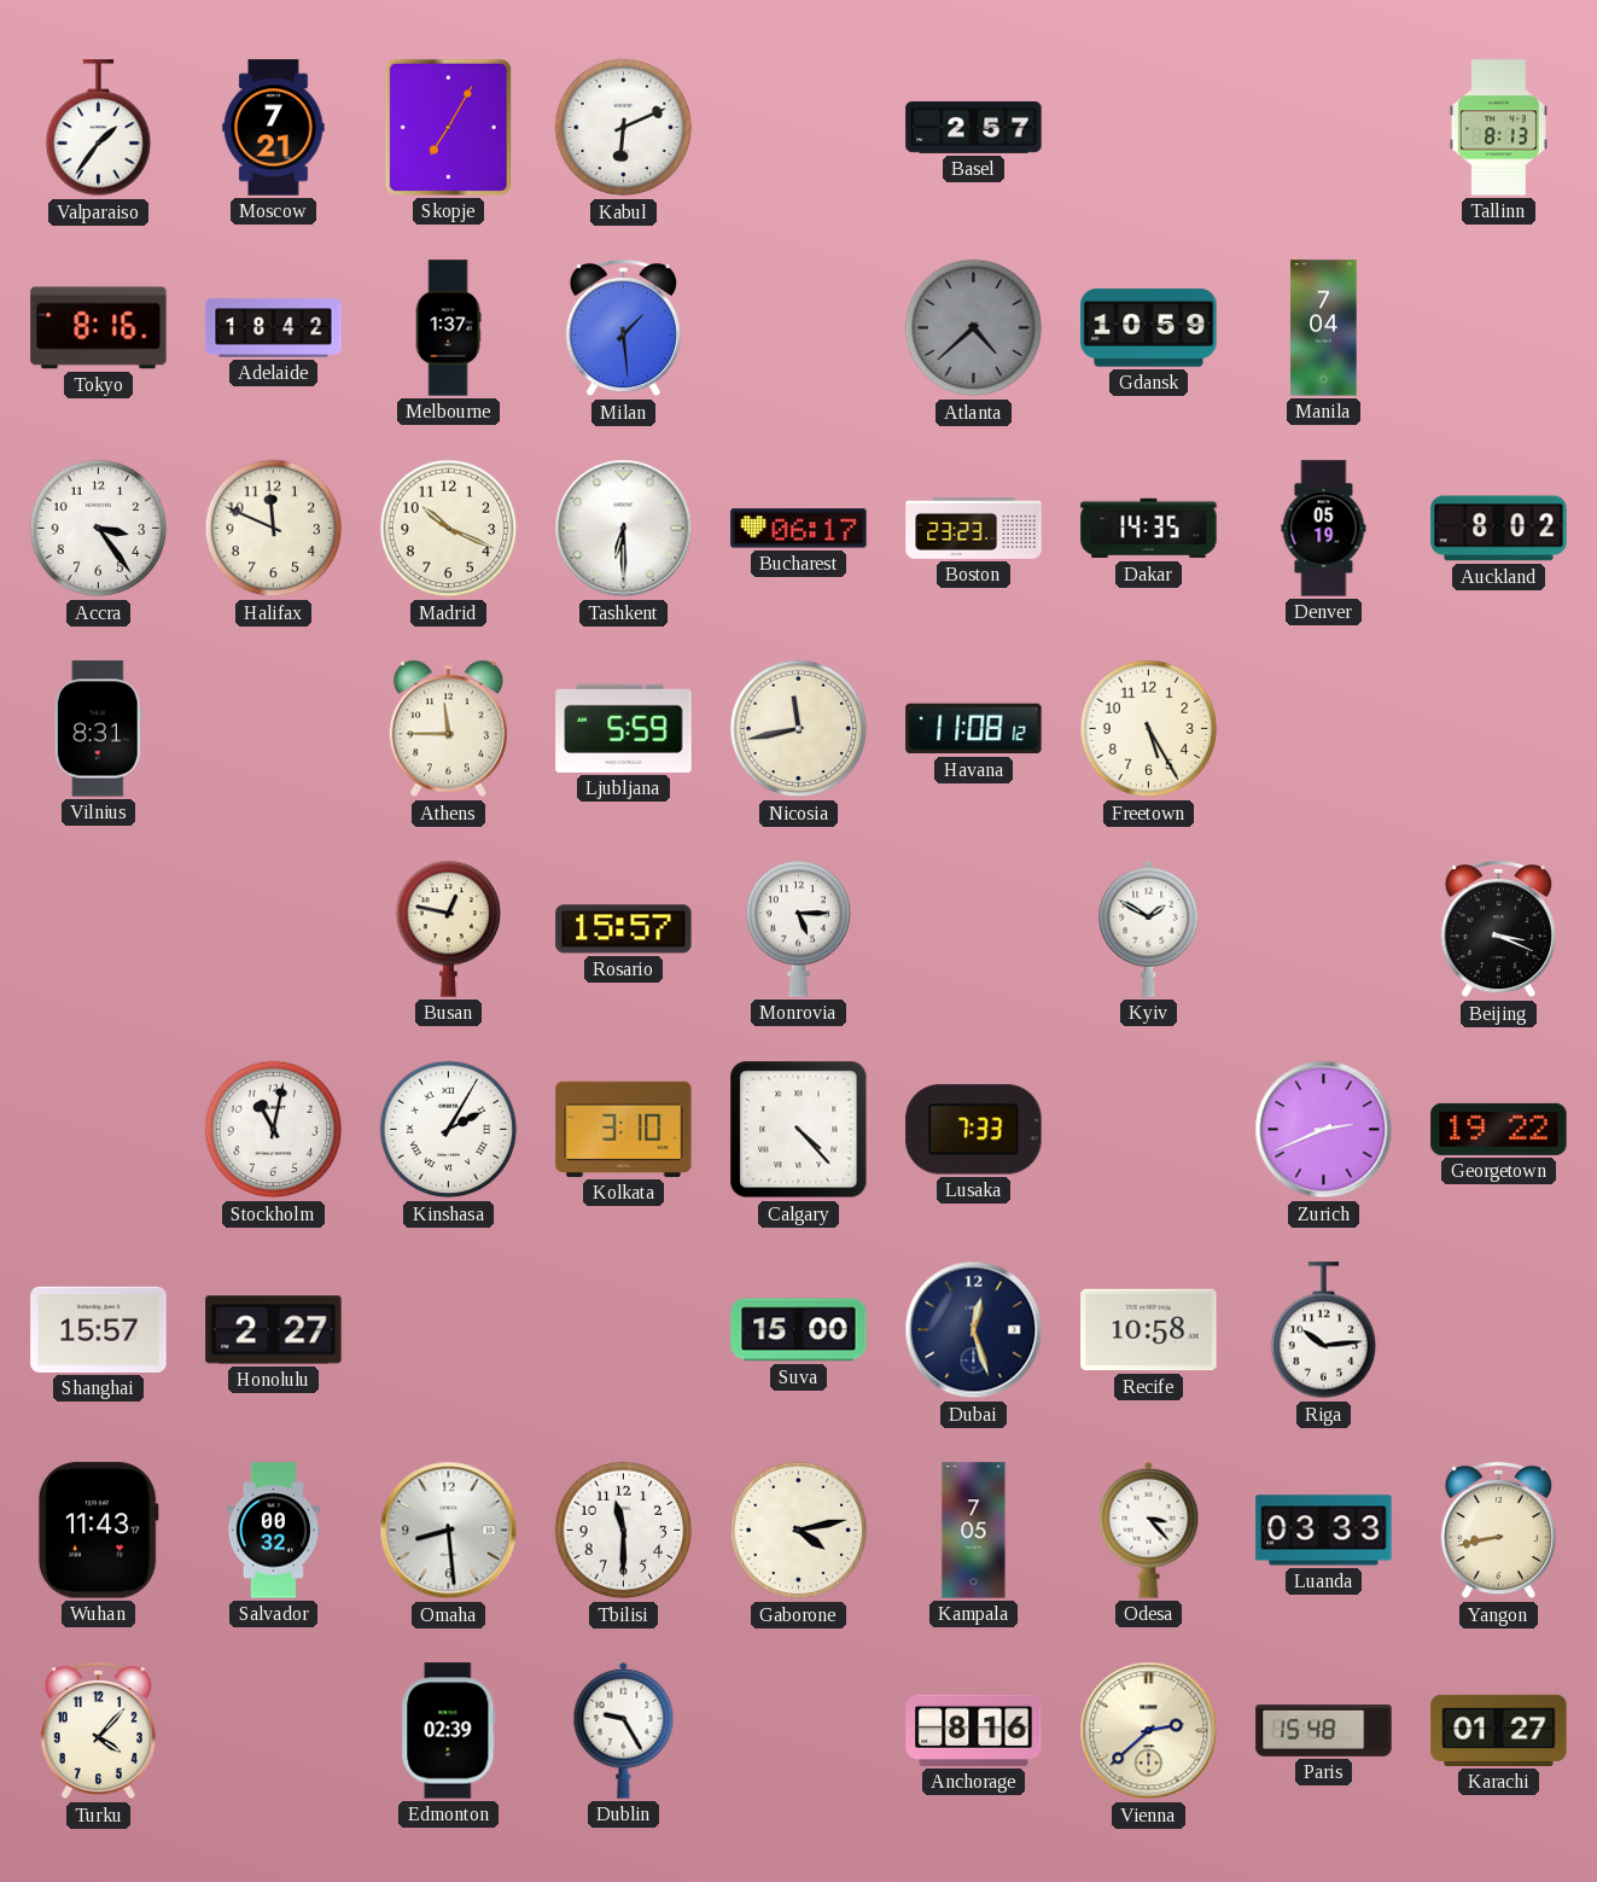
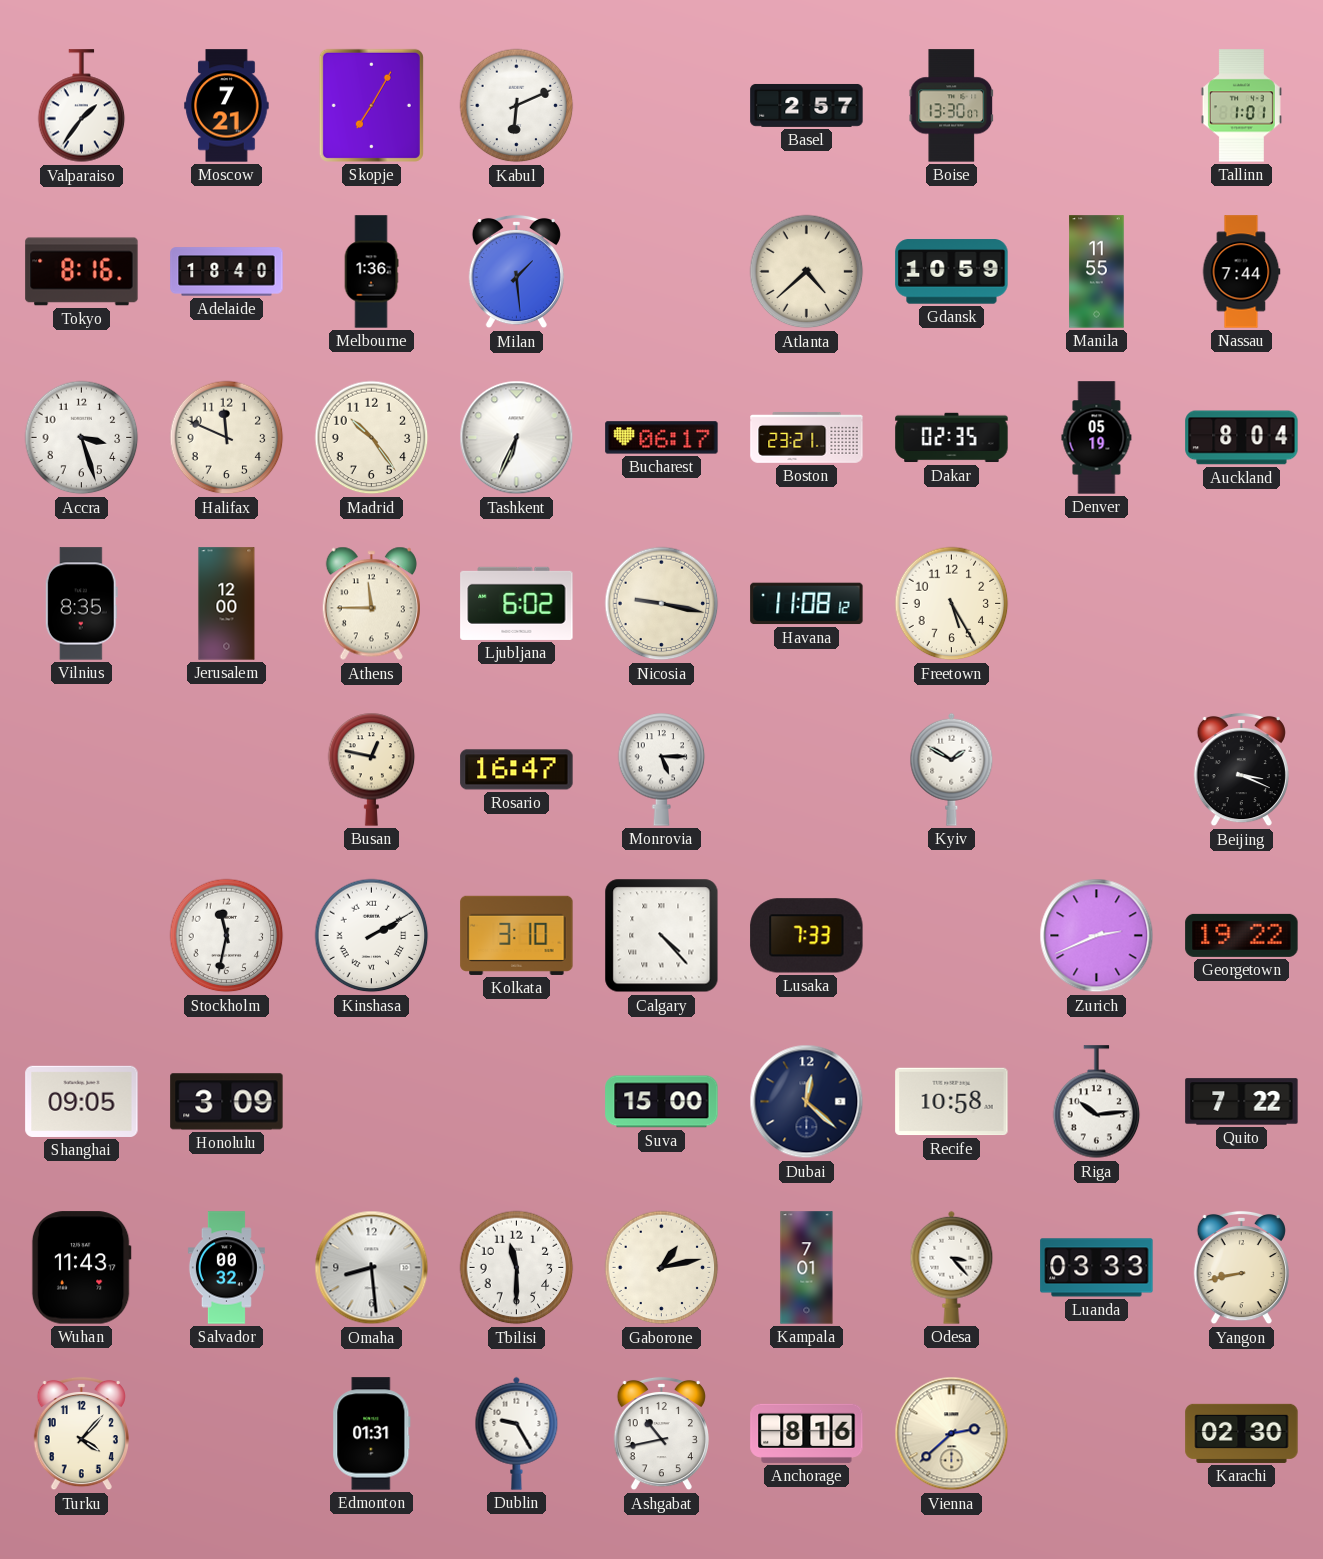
Boise: none -> 13:30
Tallinn: 8:13 -> 1:01
Adelaide: 18:42 -> 18:40
Melbourne: 1:37 -> 1:36
Atlanta dial: grey -> cream
Manila: 7:04 -> 11:55
Nassau: none -> 7:44
Accra: 3:24 -> 3:27
Madrid: 10:19 -> 10:24
Tashkent: 6:30 -> 6:34
Boston: 23:23 -> 23:21
Dakar: 14:35 -> 02:35
Auckland: 8:02 -> 8:04
Vilnius: 8:31 -> 8:35
Jerusalem: none -> 12:00
Ljubljana: 5:59 -> 6:02
Nicosia: 11:43 -> 9:17
Rosario: 15:57 -> 16:47
Stockholm: 11:02 -> 11:32
Kinshasa: 2:05 -> 2:10
Shanghai: 15:57 -> 09:05
Honolulu: 2:27 -> 3:09
Dubai: 12:27 -> 12:22
Quito: none -> 7:22
Gaborone: 4:13 -> 1:13
Kampala: 7:05 -> 7:01
Edmonton: 02:39 -> 01:31
Ashgabat: none -> 10:43
Paris: 15:48 -> none
Karachi: 01:27 -> 02:30
